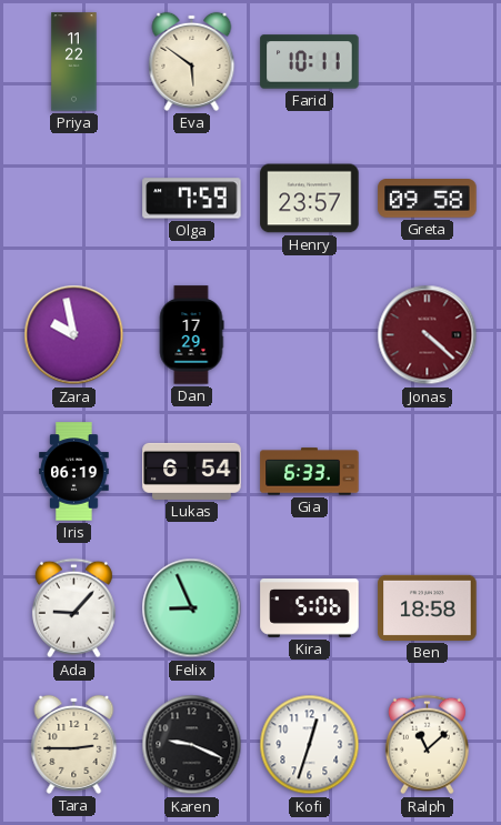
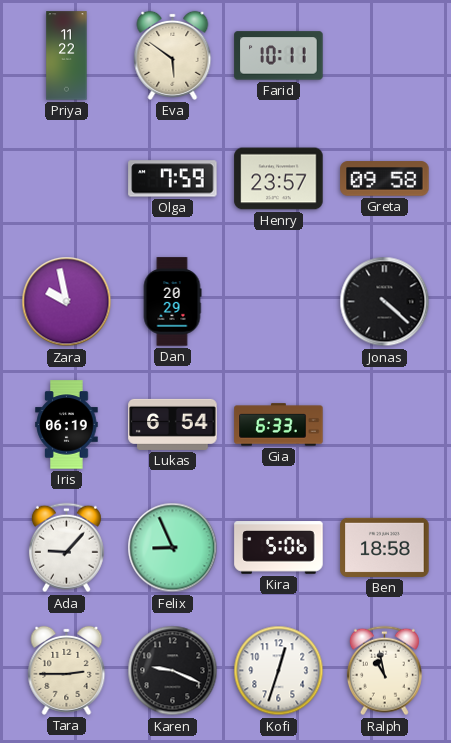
Dan: 17:29 -> 20:29
Jonas dial: burgundy -> black
Ralph: 11:08 -> 10:58
